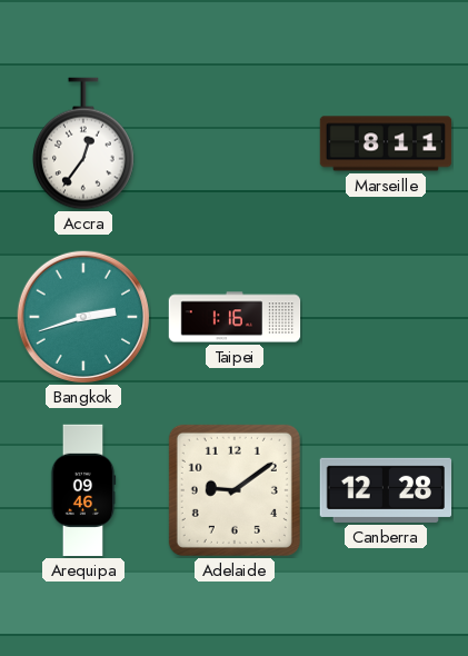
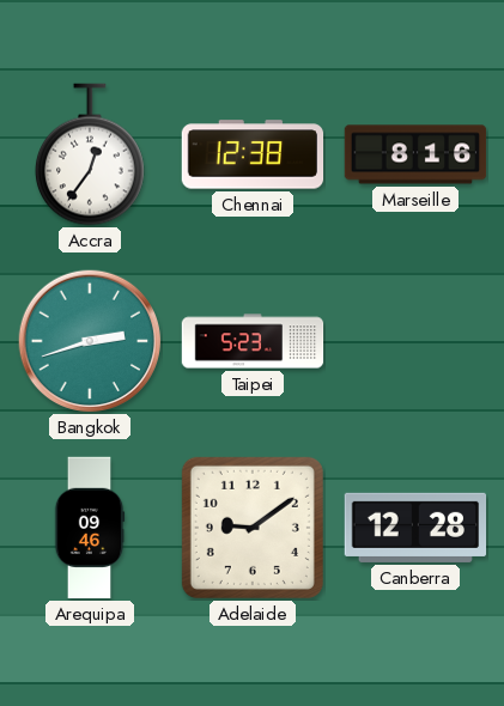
Chennai: none -> 12:38
Marseille: 8:11 -> 8:16
Taipei: 1:16 -> 5:23
